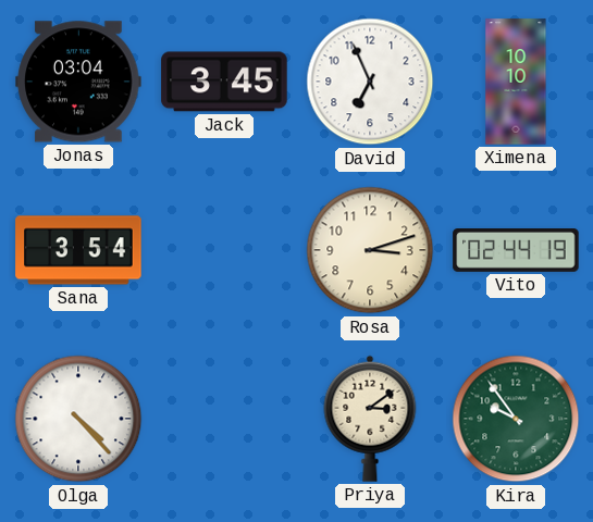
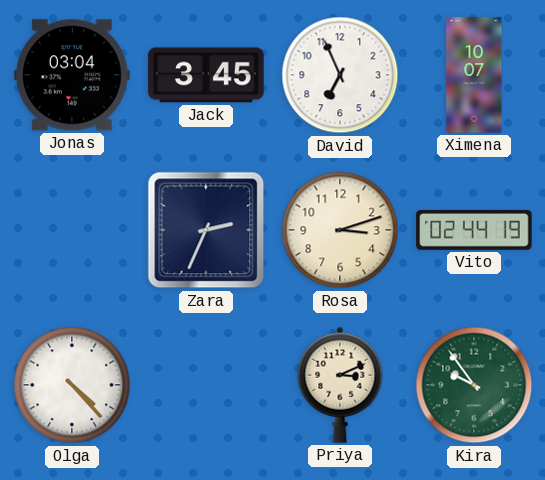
Ximena: 10:10 -> 10:07
Sana: 3:54 -> none
Zara: none -> 2:34
Priya: 3:09 -> 3:11
